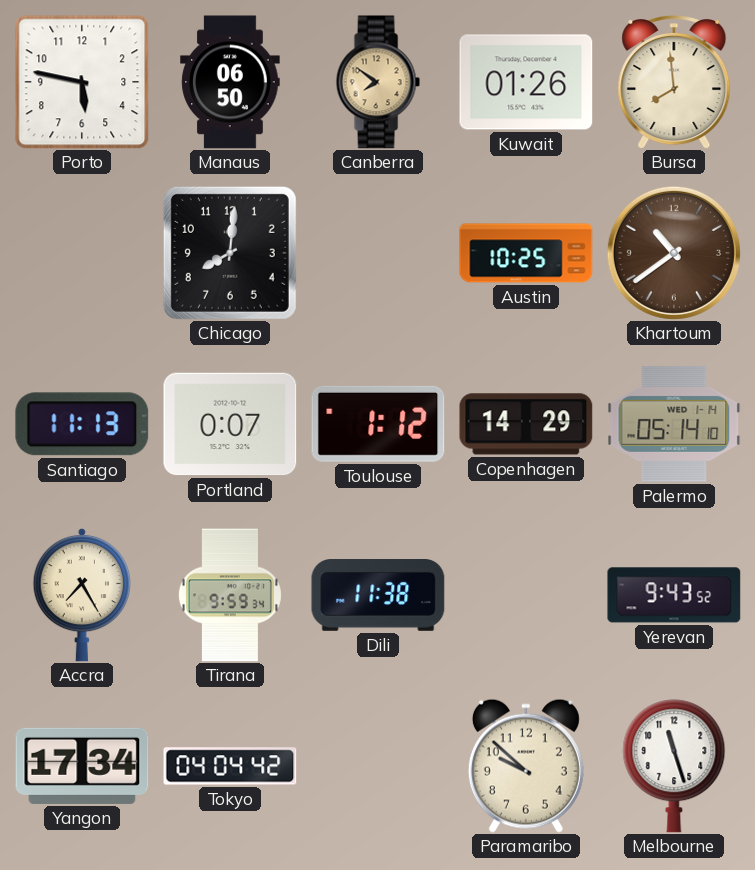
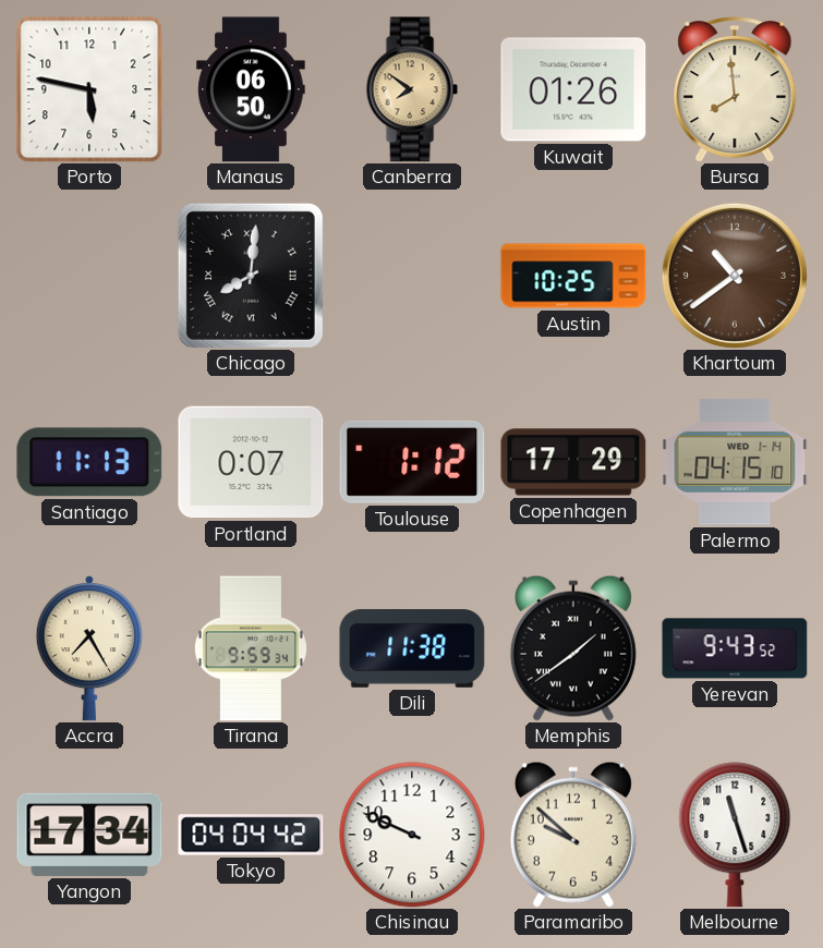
Chicago numerals: Arabic -> Roman
Copenhagen: 14:29 -> 17:29
Palermo: 05:14 -> 04:15
Memphis: none -> 1:39
Chisinau: none -> 9:49
